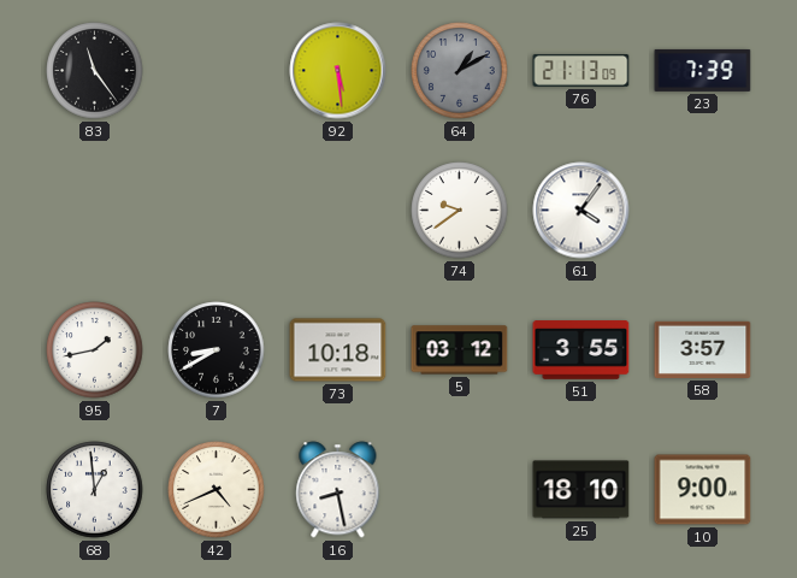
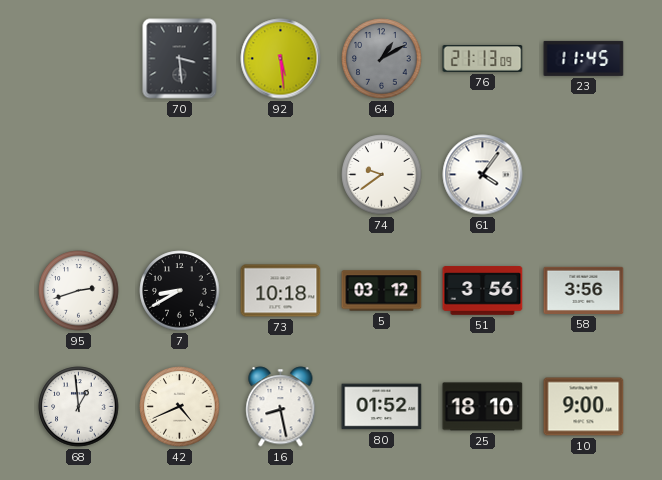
83: 11:24 -> none
70: none -> 3:29
23: 7:39 -> 11:45
95: 1:43 -> 2:42
51: 3:55 -> 3:56
58: 3:57 -> 3:56
80: none -> 01:52
